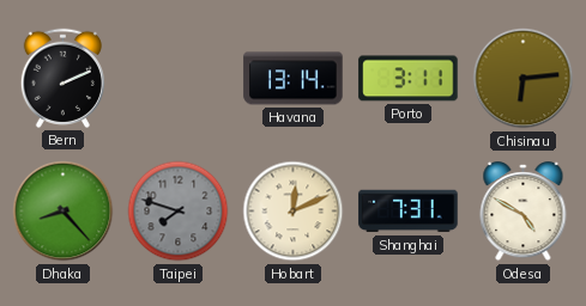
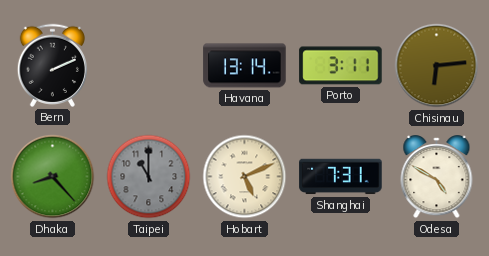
Taipei: 7:48 -> 11:00
Hobart: 12:11 -> 5:11
